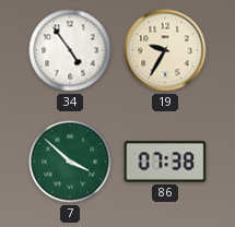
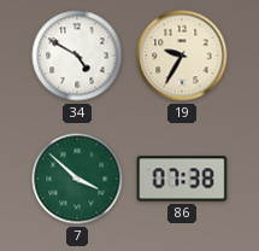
34: 4:54 -> 4:50
